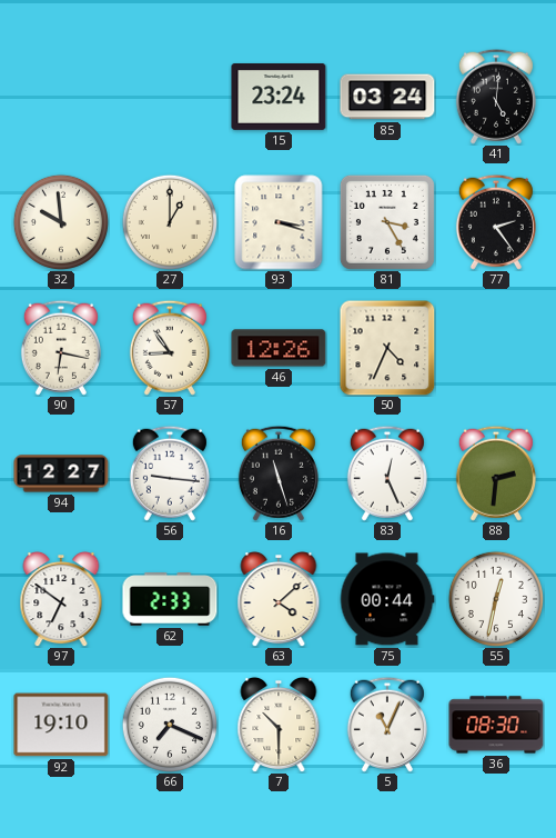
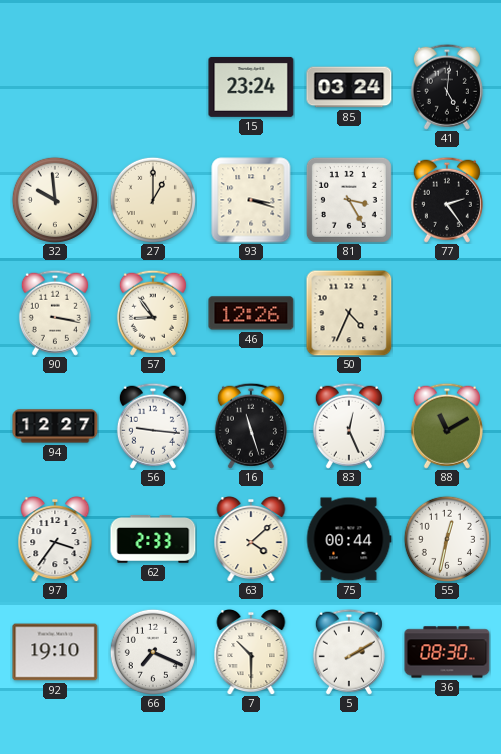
90: 6:17 -> 3:17
88: 2:31 -> 11:10
97: 6:51 -> 3:36
5: 11:04 -> 2:10
